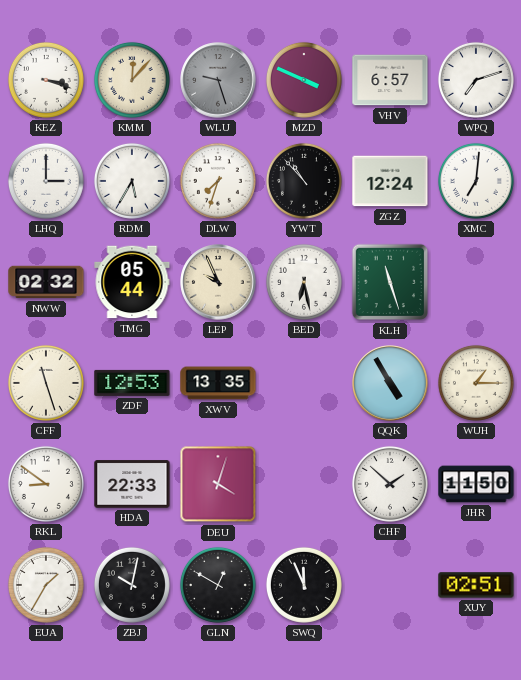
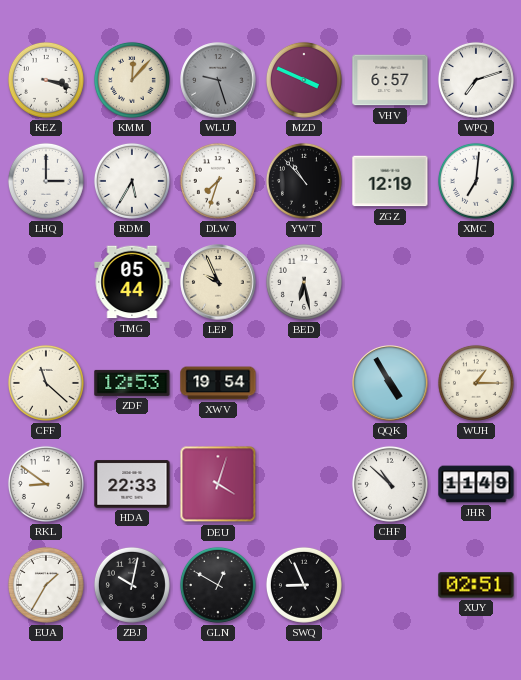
ZGZ: 12:24 -> 12:19
NWW: 02:32 -> none
KLH: 11:27 -> none
CFF: 11:27 -> 11:22
XWV: 13:35 -> 19:54
CHF: 1:52 -> 10:52
JHR: 11:50 -> 11:49
SWQ: 11:56 -> 8:56
